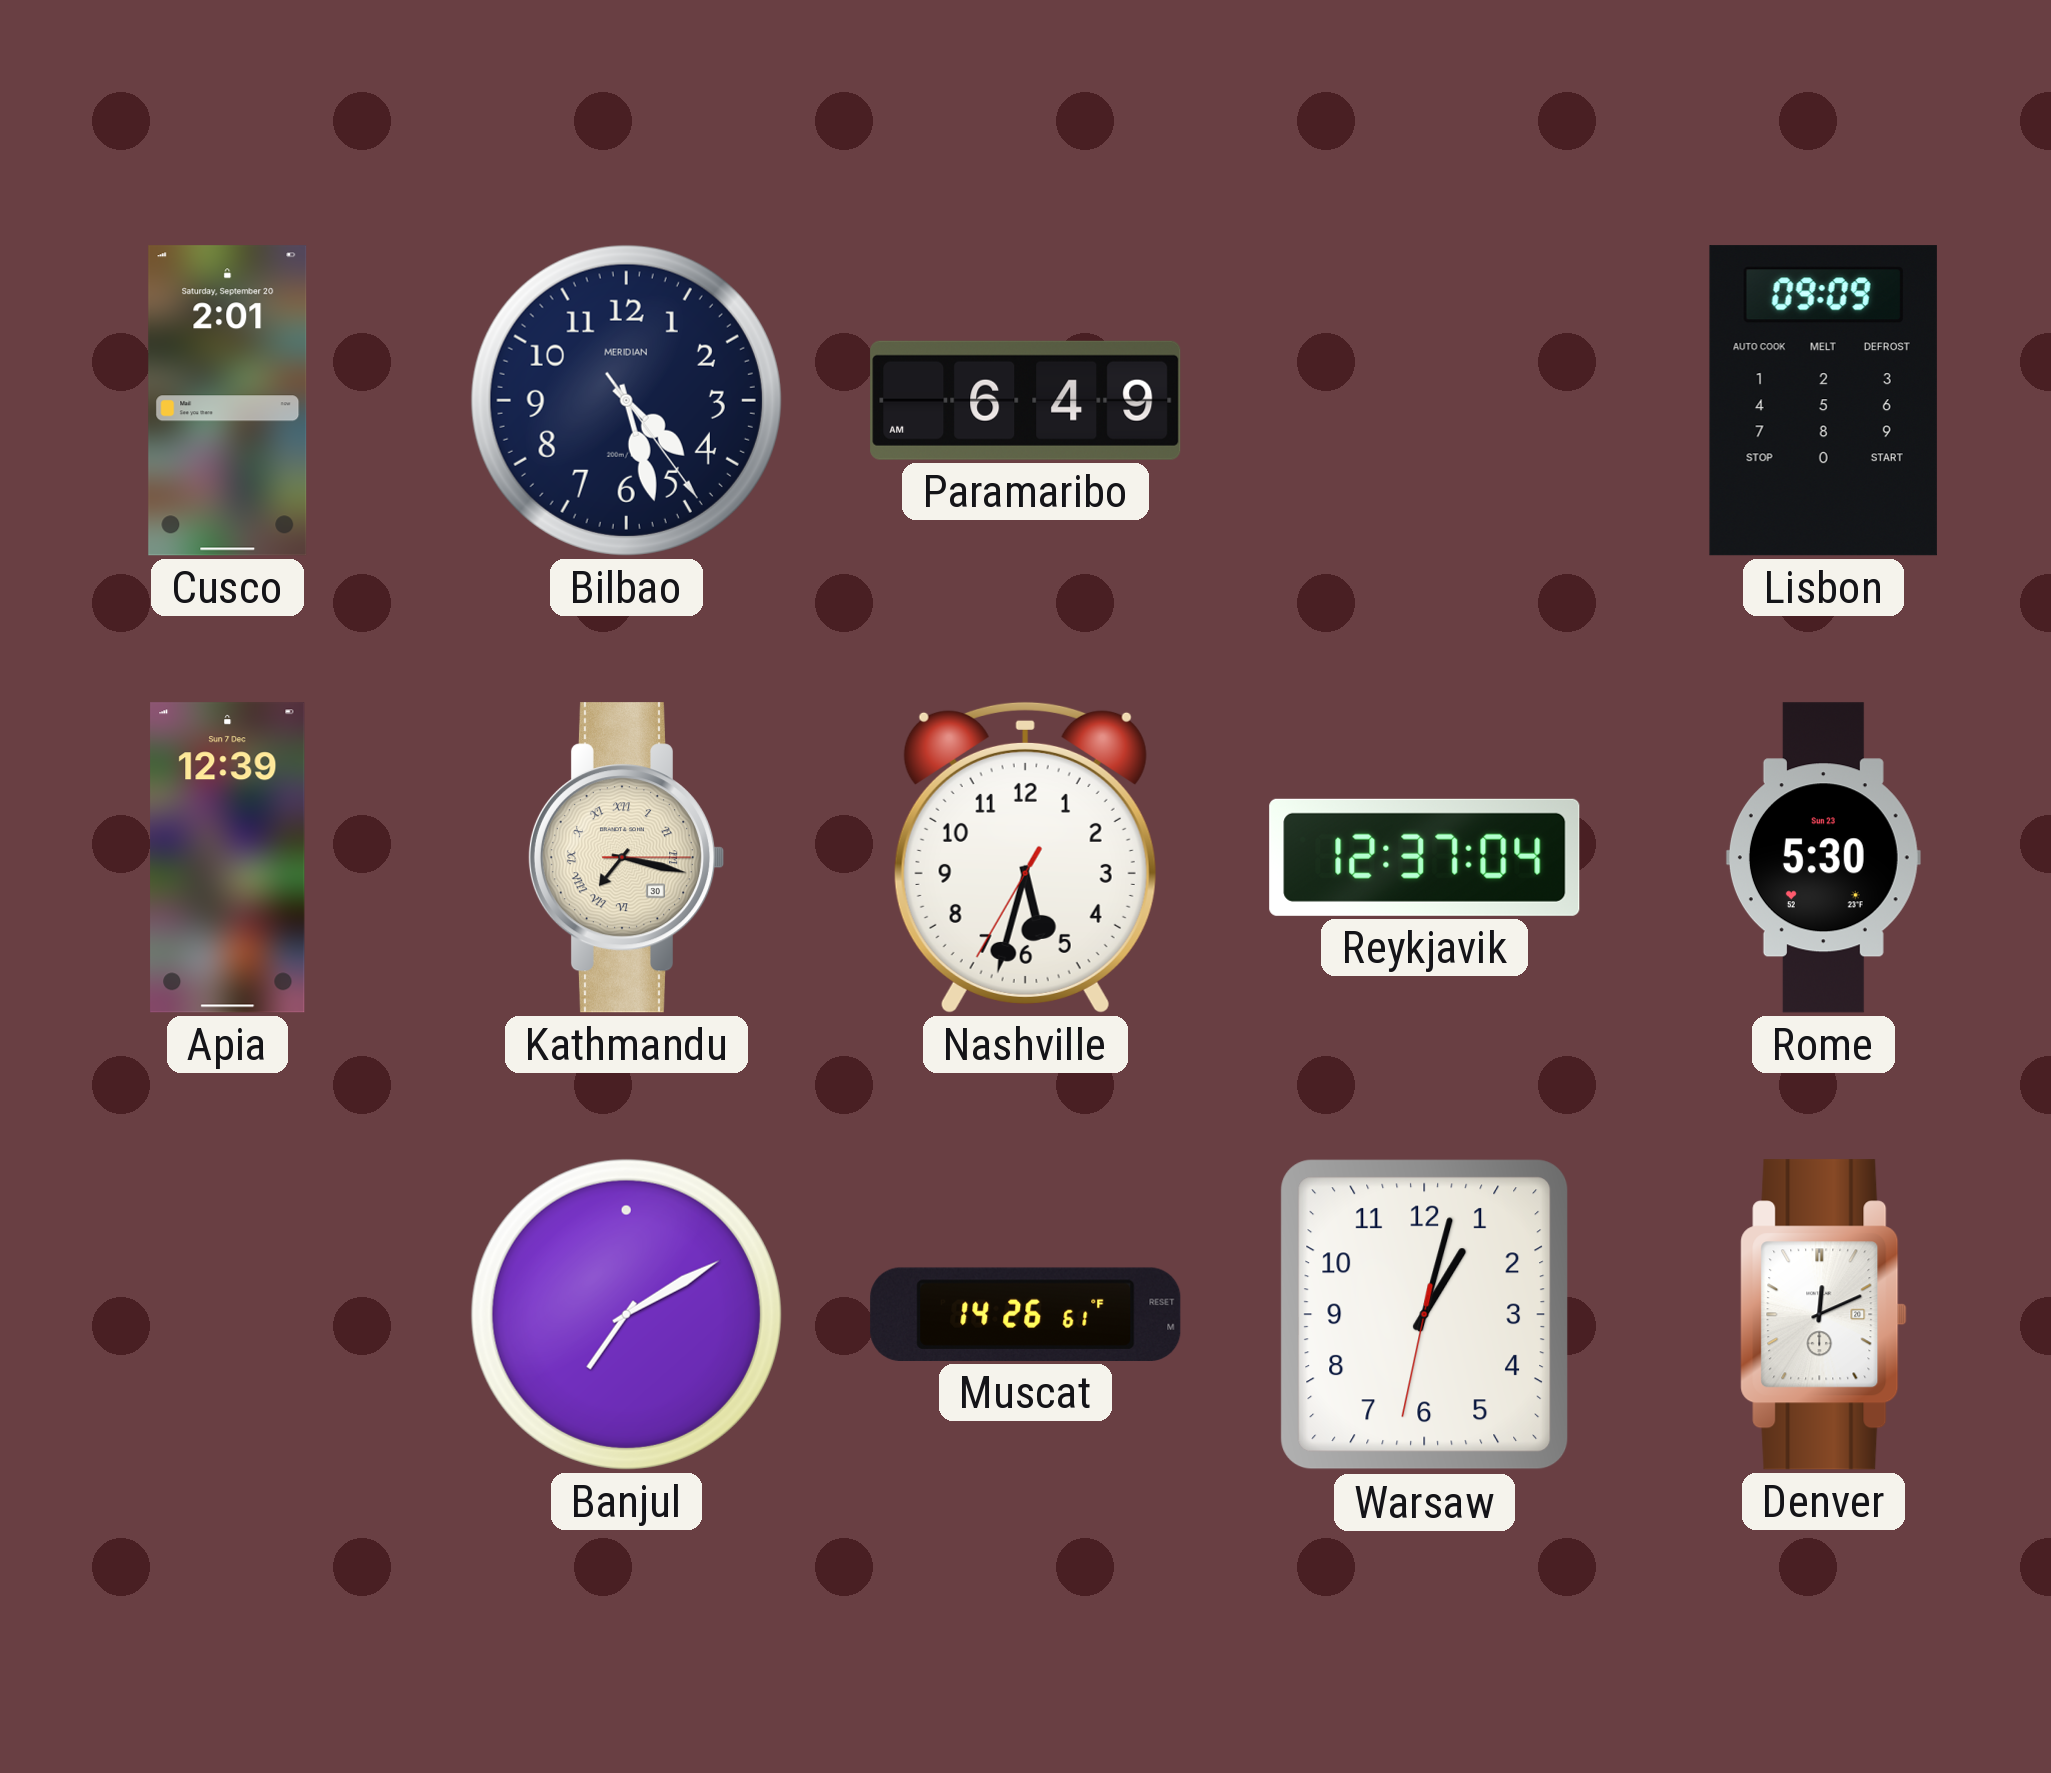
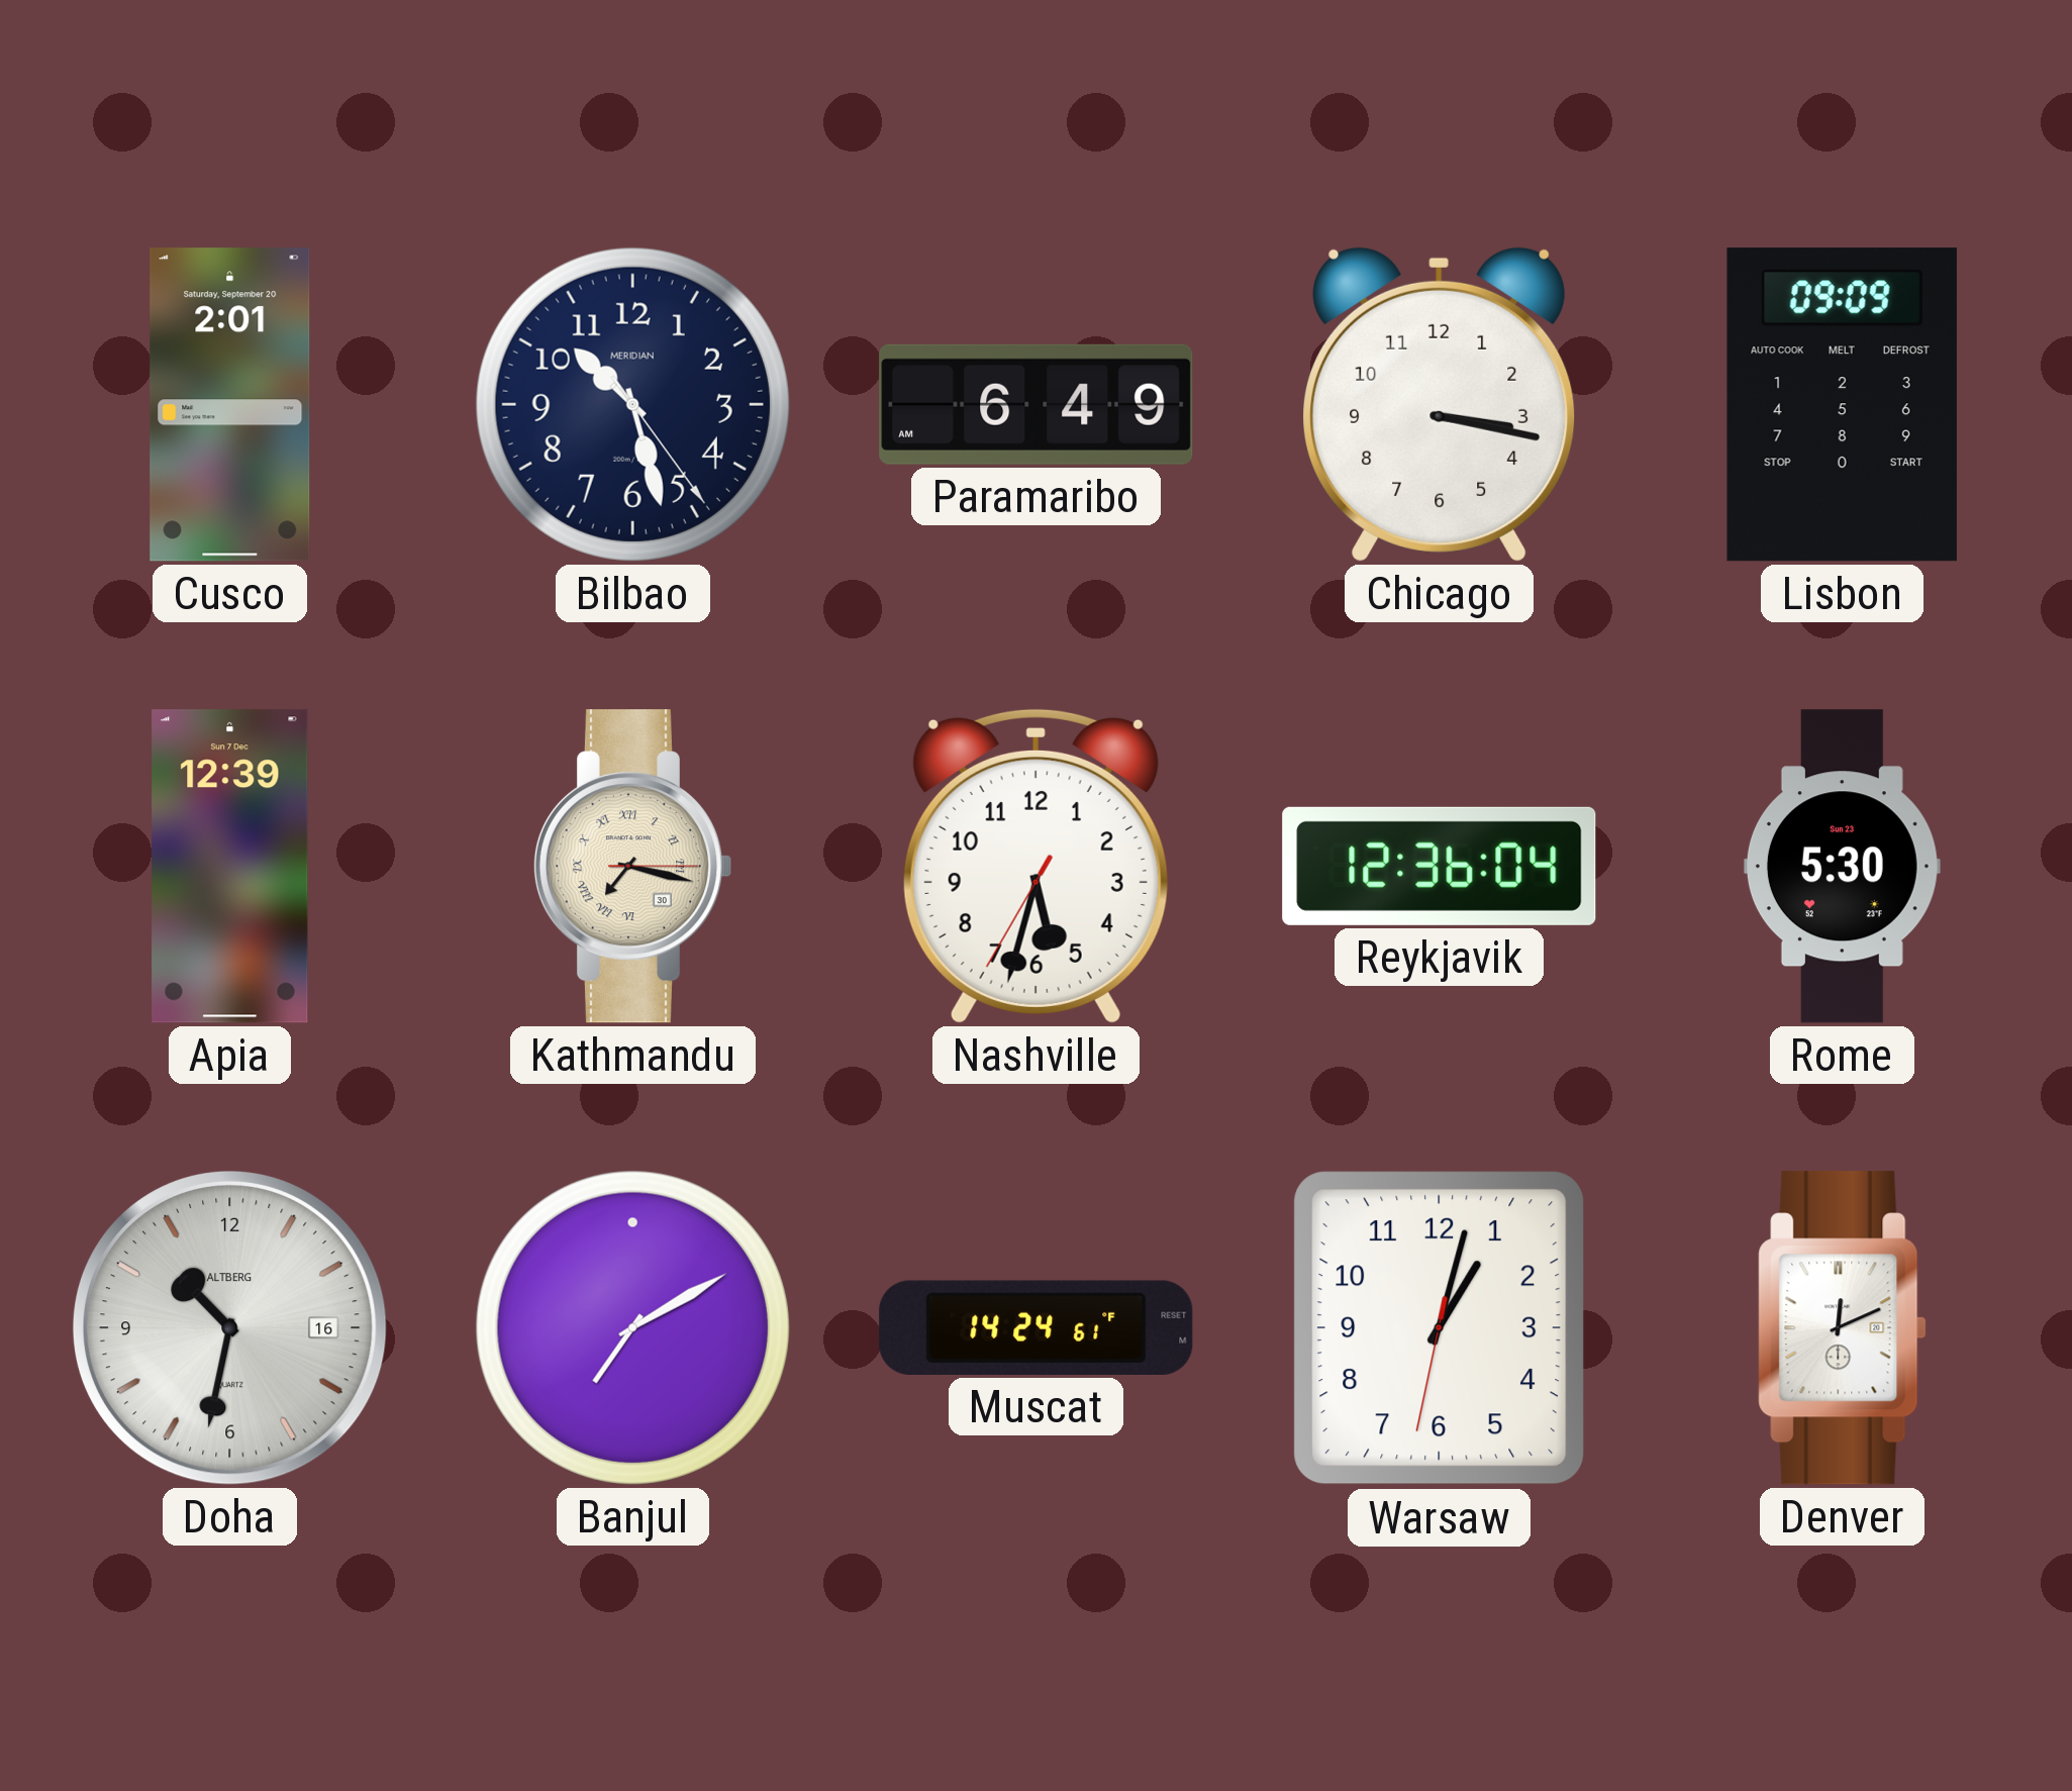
Bilbao: 4:27 -> 10:27
Chicago: none -> 3:17
Reykjavik: 12:37 -> 12:36
Doha: none -> 10:32
Muscat: 14:26 -> 14:24
